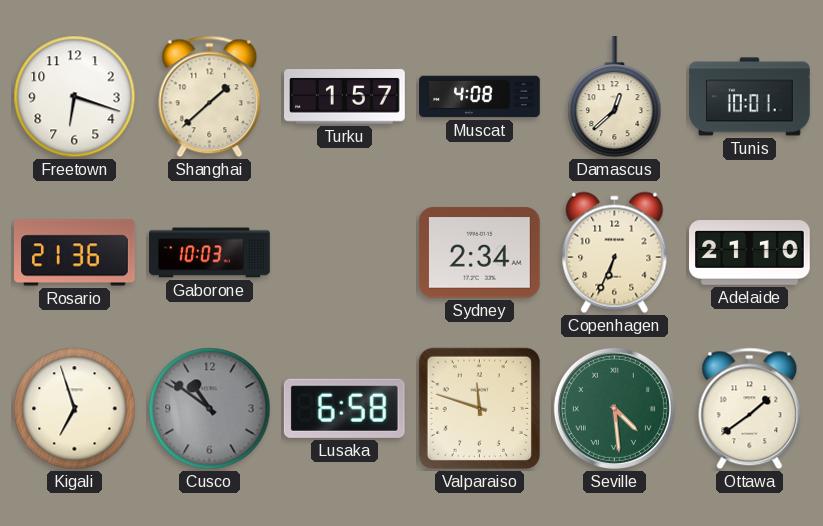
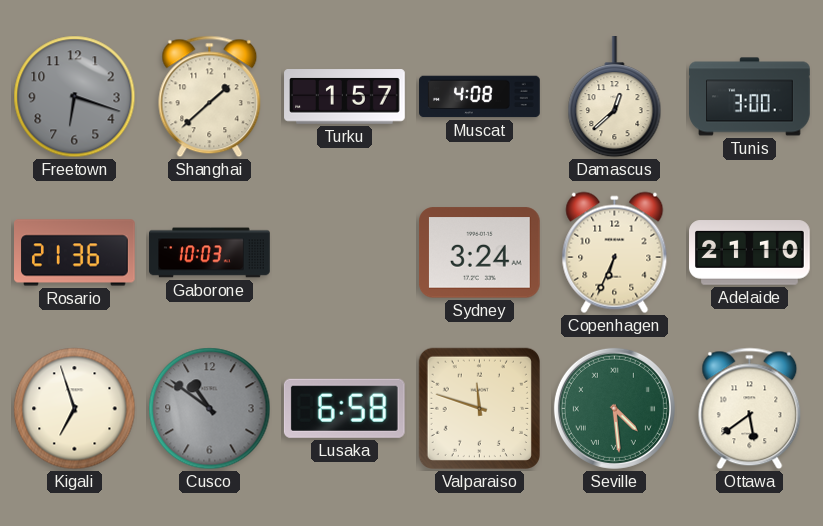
Freetown dial: white -> grey
Tunis: 10:01 -> 3:00
Sydney: 2:34 -> 3:24
Ottawa: 1:39 -> 5:39
